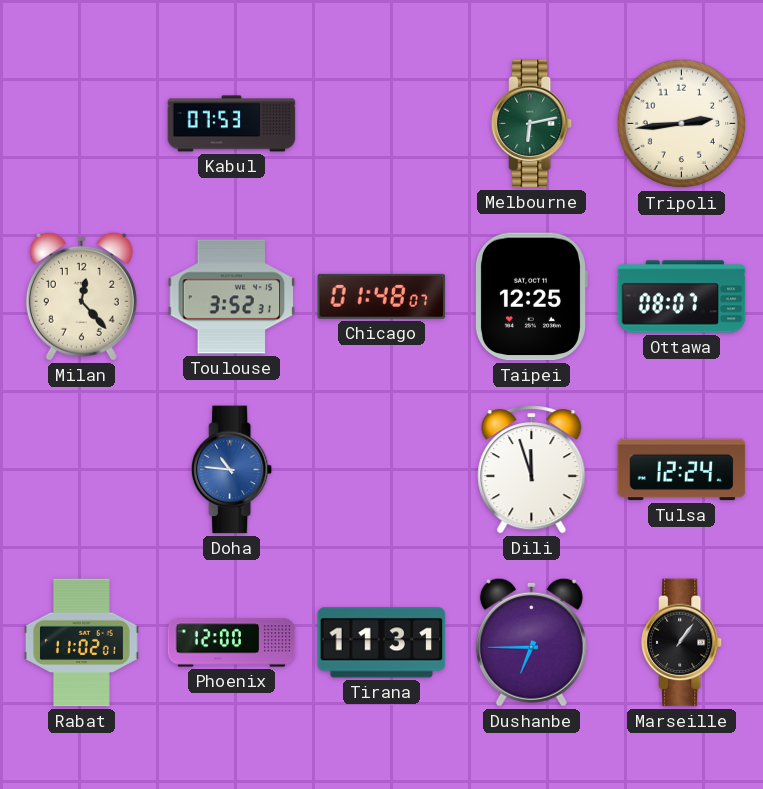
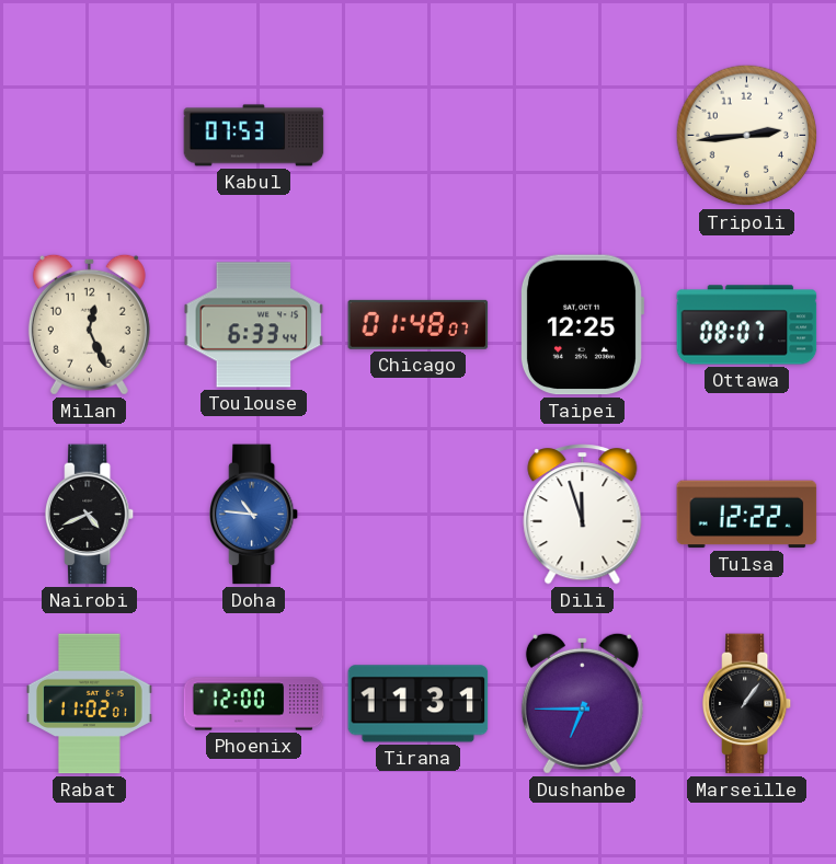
Melbourne: 6:13 -> none
Milan: 12:23 -> 12:26
Toulouse: 3:52 -> 6:33
Nairobi: none -> 4:41
Tulsa: 12:24 -> 12:22
